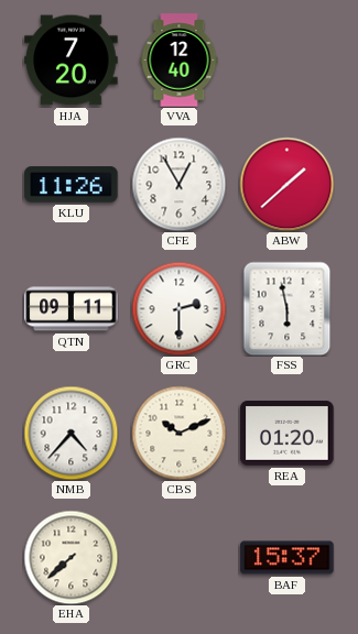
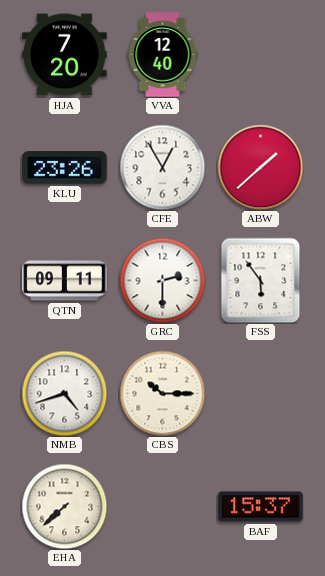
KLU: 11:26 -> 23:26
FSS: 5:58 -> 5:54
NMB: 4:37 -> 4:42
CBS: 10:11 -> 10:15
REA: 01:20 -> none
